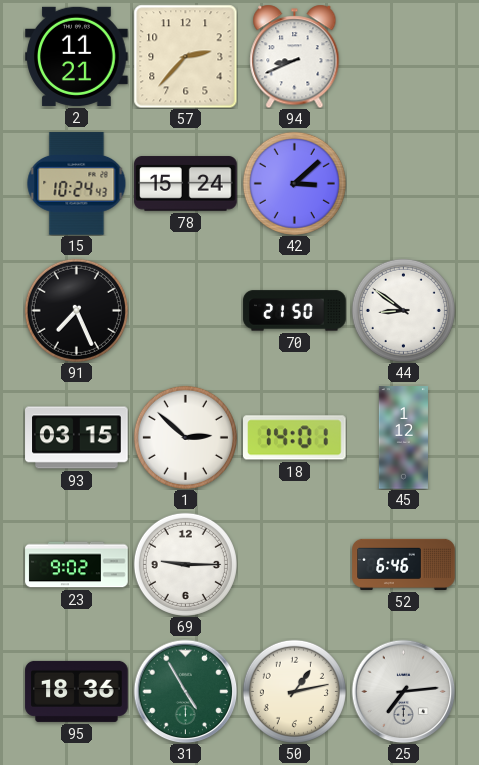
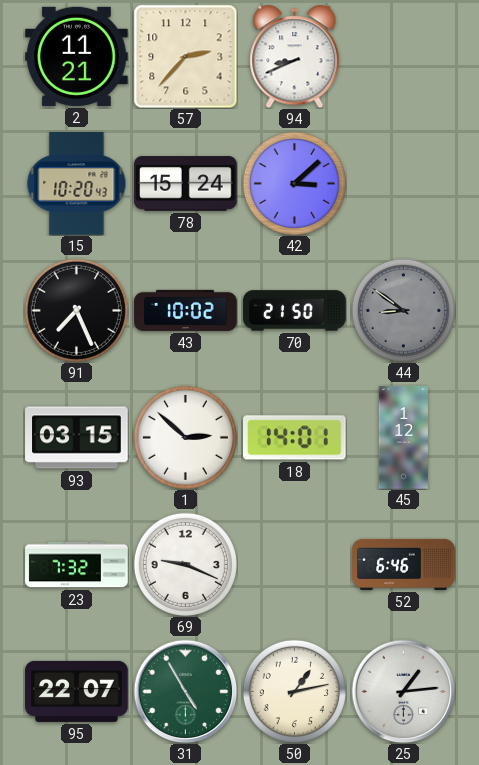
15: 10:24 -> 10:20
43: none -> 10:02
44 dial: white -> grey
23: 9:02 -> 7:32
69: 9:15 -> 9:19
95: 18:36 -> 22:07
25: 7:14 -> 1:14
